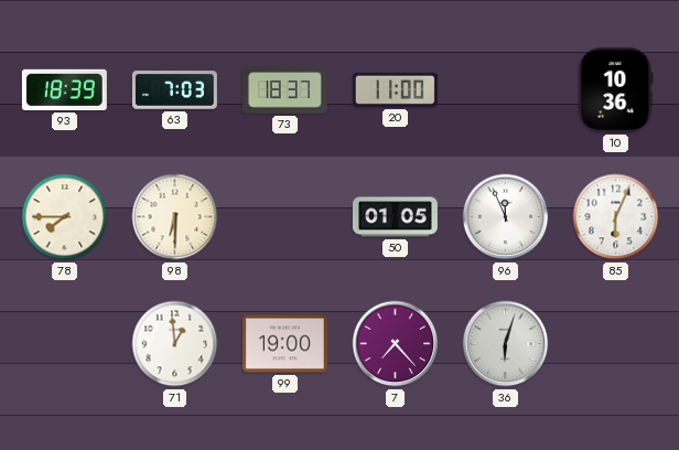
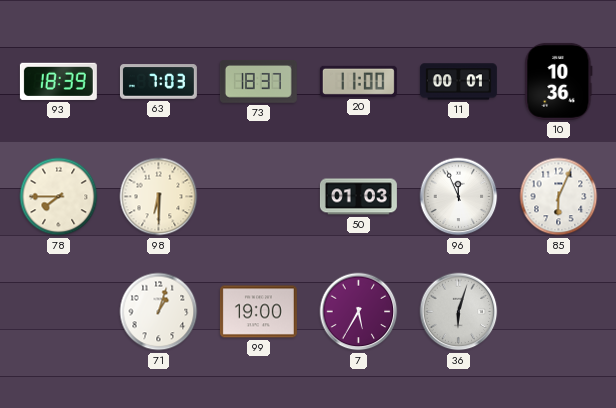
11: none -> 00:01
50: 01:05 -> 01:03
71: 12:59 -> 1:03
7: 7:23 -> 5:35
